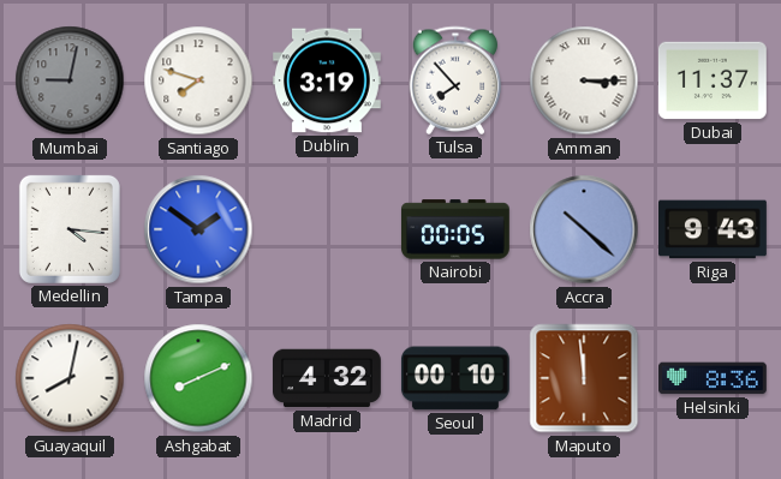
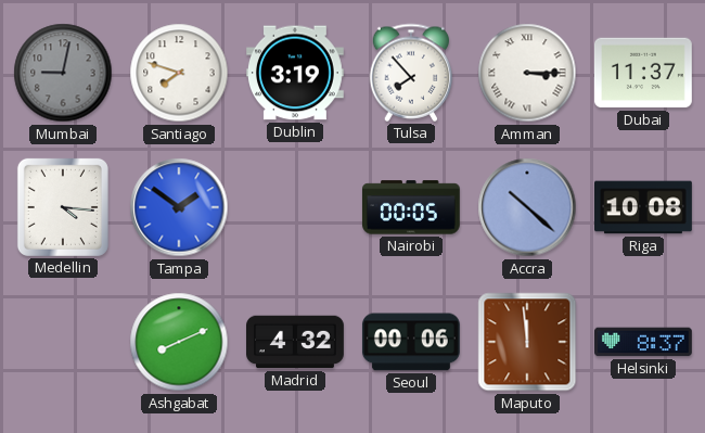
Riga: 9:43 -> 10:08
Guayaquil: 8:02 -> none
Seoul: 00:10 -> 00:06
Helsinki: 8:36 -> 8:37
